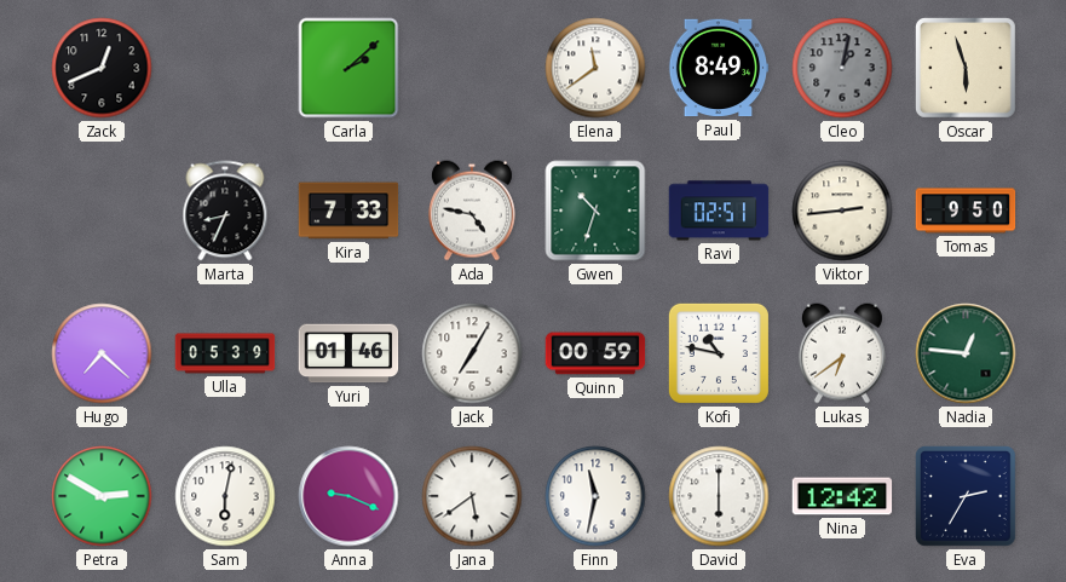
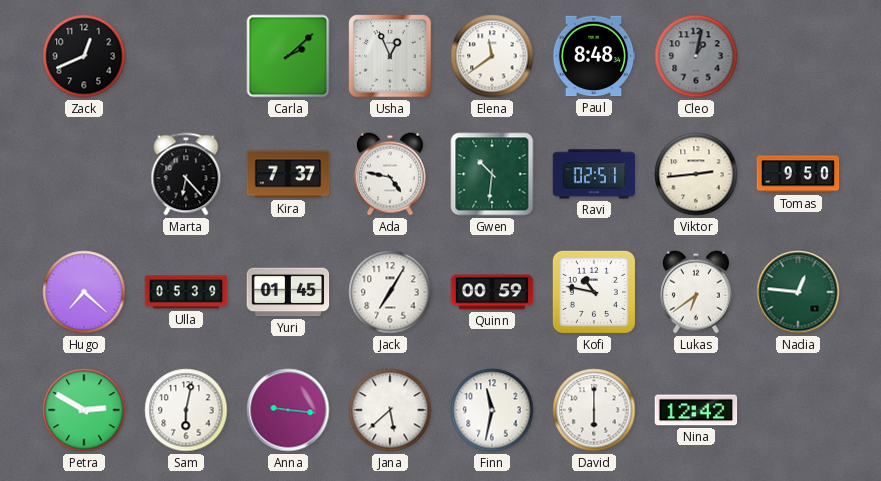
Usha: none -> 12:56
Paul: 8:49 -> 8:48
Oscar: 5:57 -> none
Marta: 8:34 -> 6:23
Kira: 7:33 -> 7:37
Gwen: 10:33 -> 10:31
Yuri: 01:46 -> 01:45
Anna: 9:19 -> 9:16
Jana: 5:39 -> 5:38
Eva: 2:35 -> none
